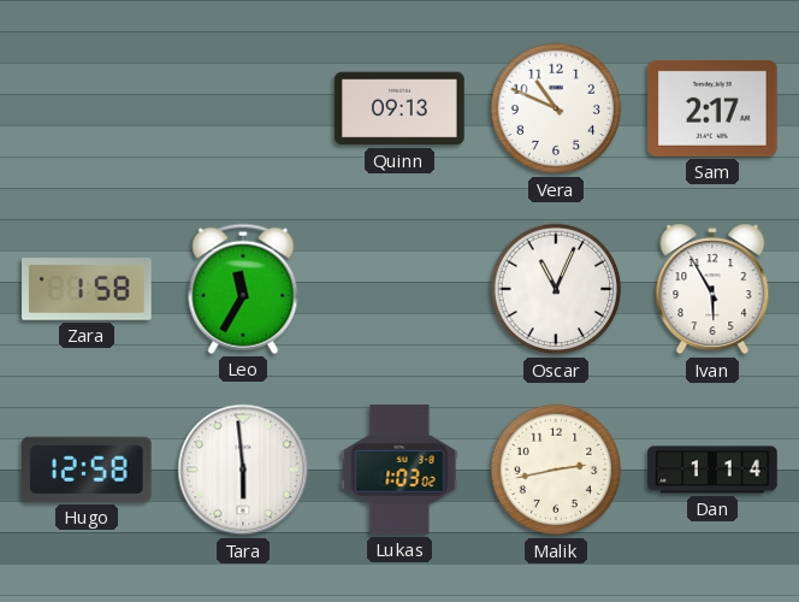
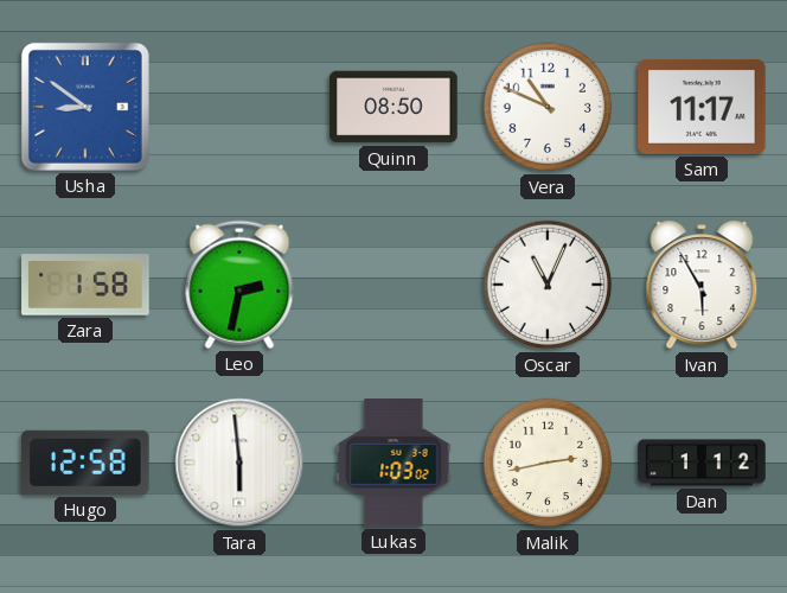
Usha: none -> 8:51
Quinn: 09:13 -> 08:50
Sam: 2:17 -> 11:17
Leo: 11:35 -> 2:32
Dan: 1:14 -> 1:12
